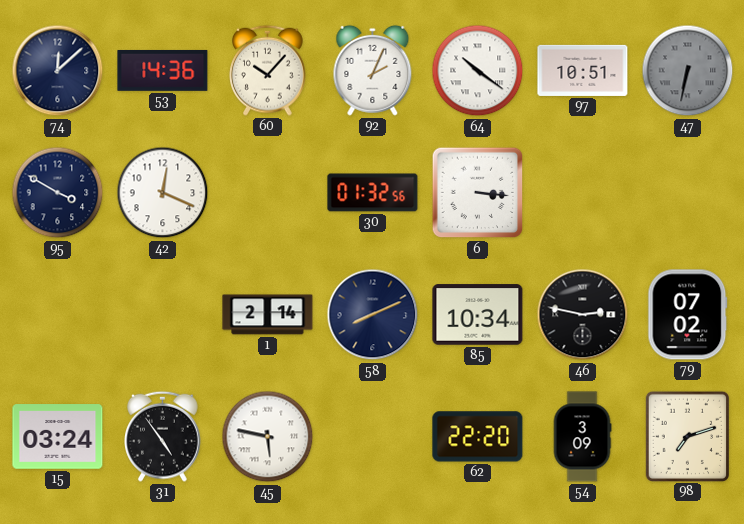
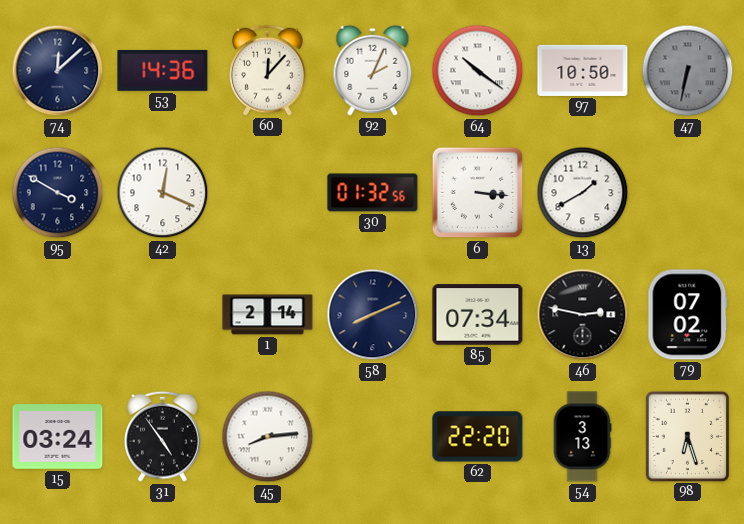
60: 10:07 -> 12:07
97: 10:51 -> 10:50
13: none -> 1:40
85: 10:34 -> 07:34
45: 5:47 -> 8:14
54: 3:09 -> 3:13
98: 7:12 -> 6:27
